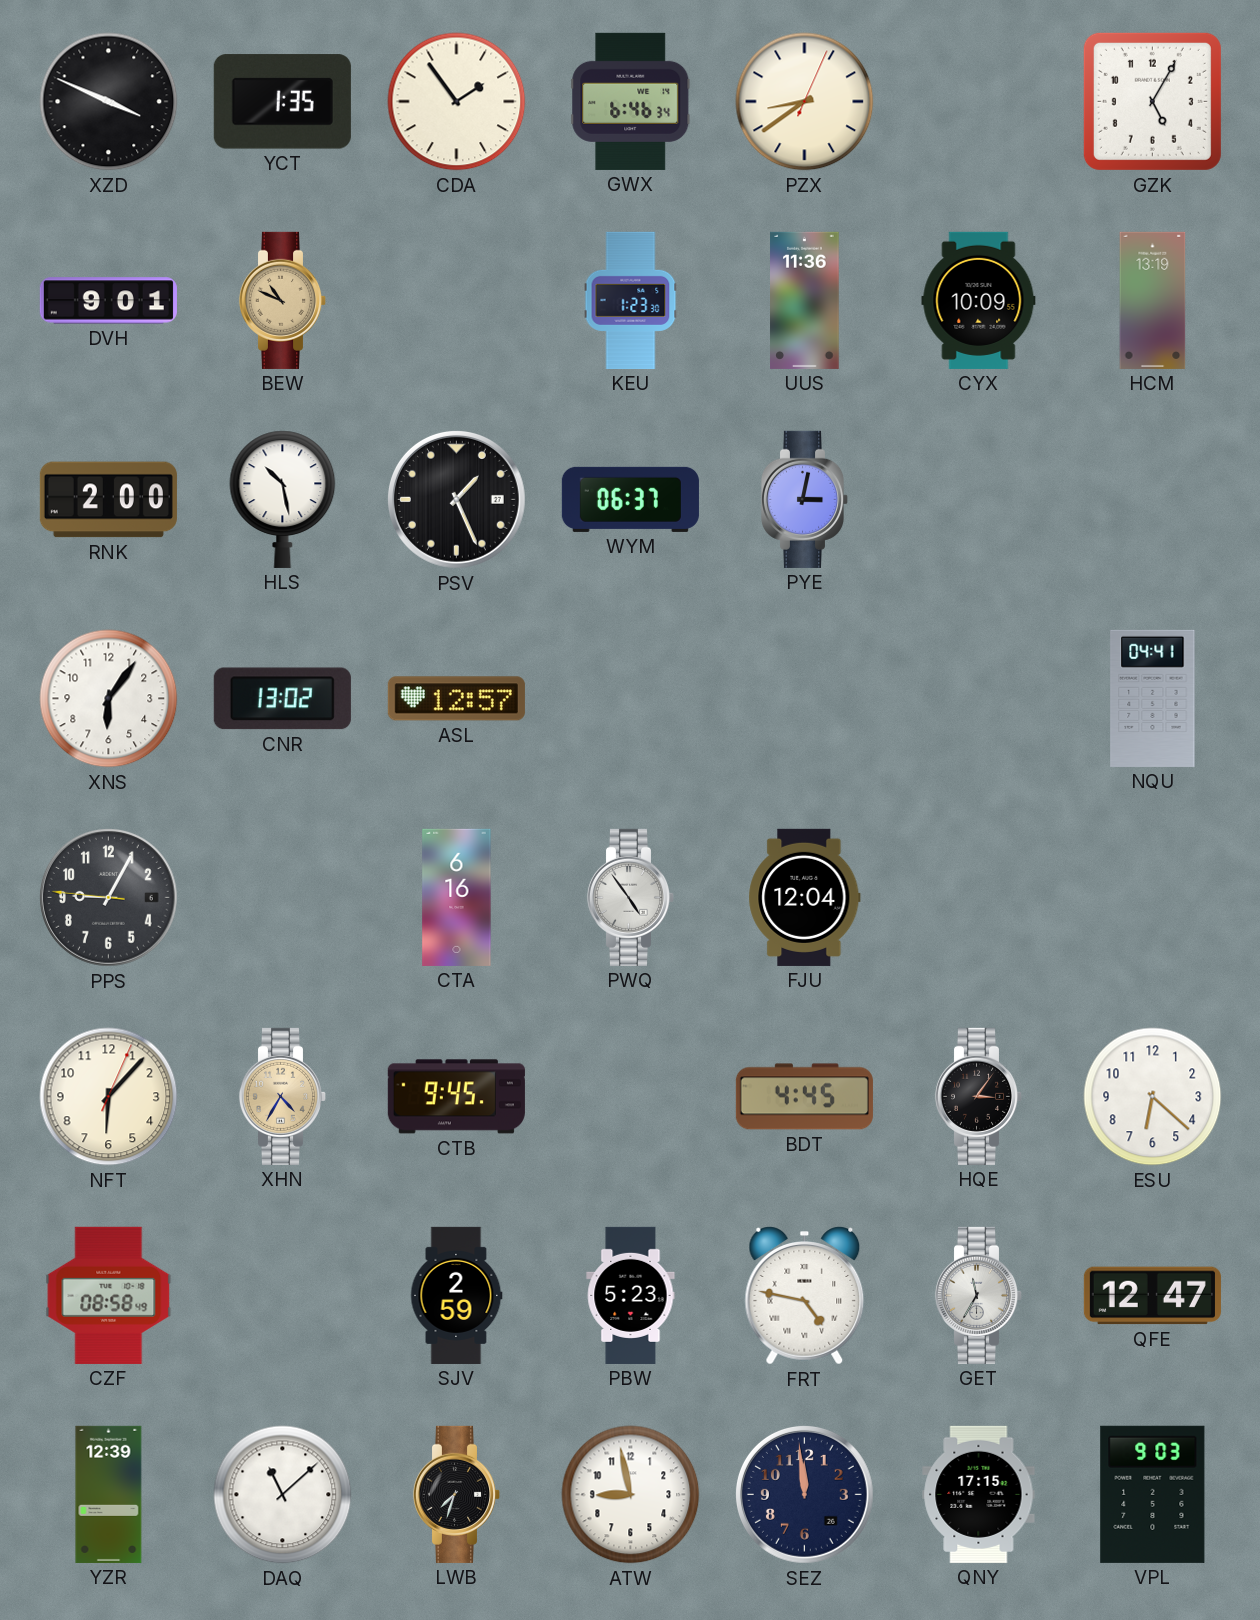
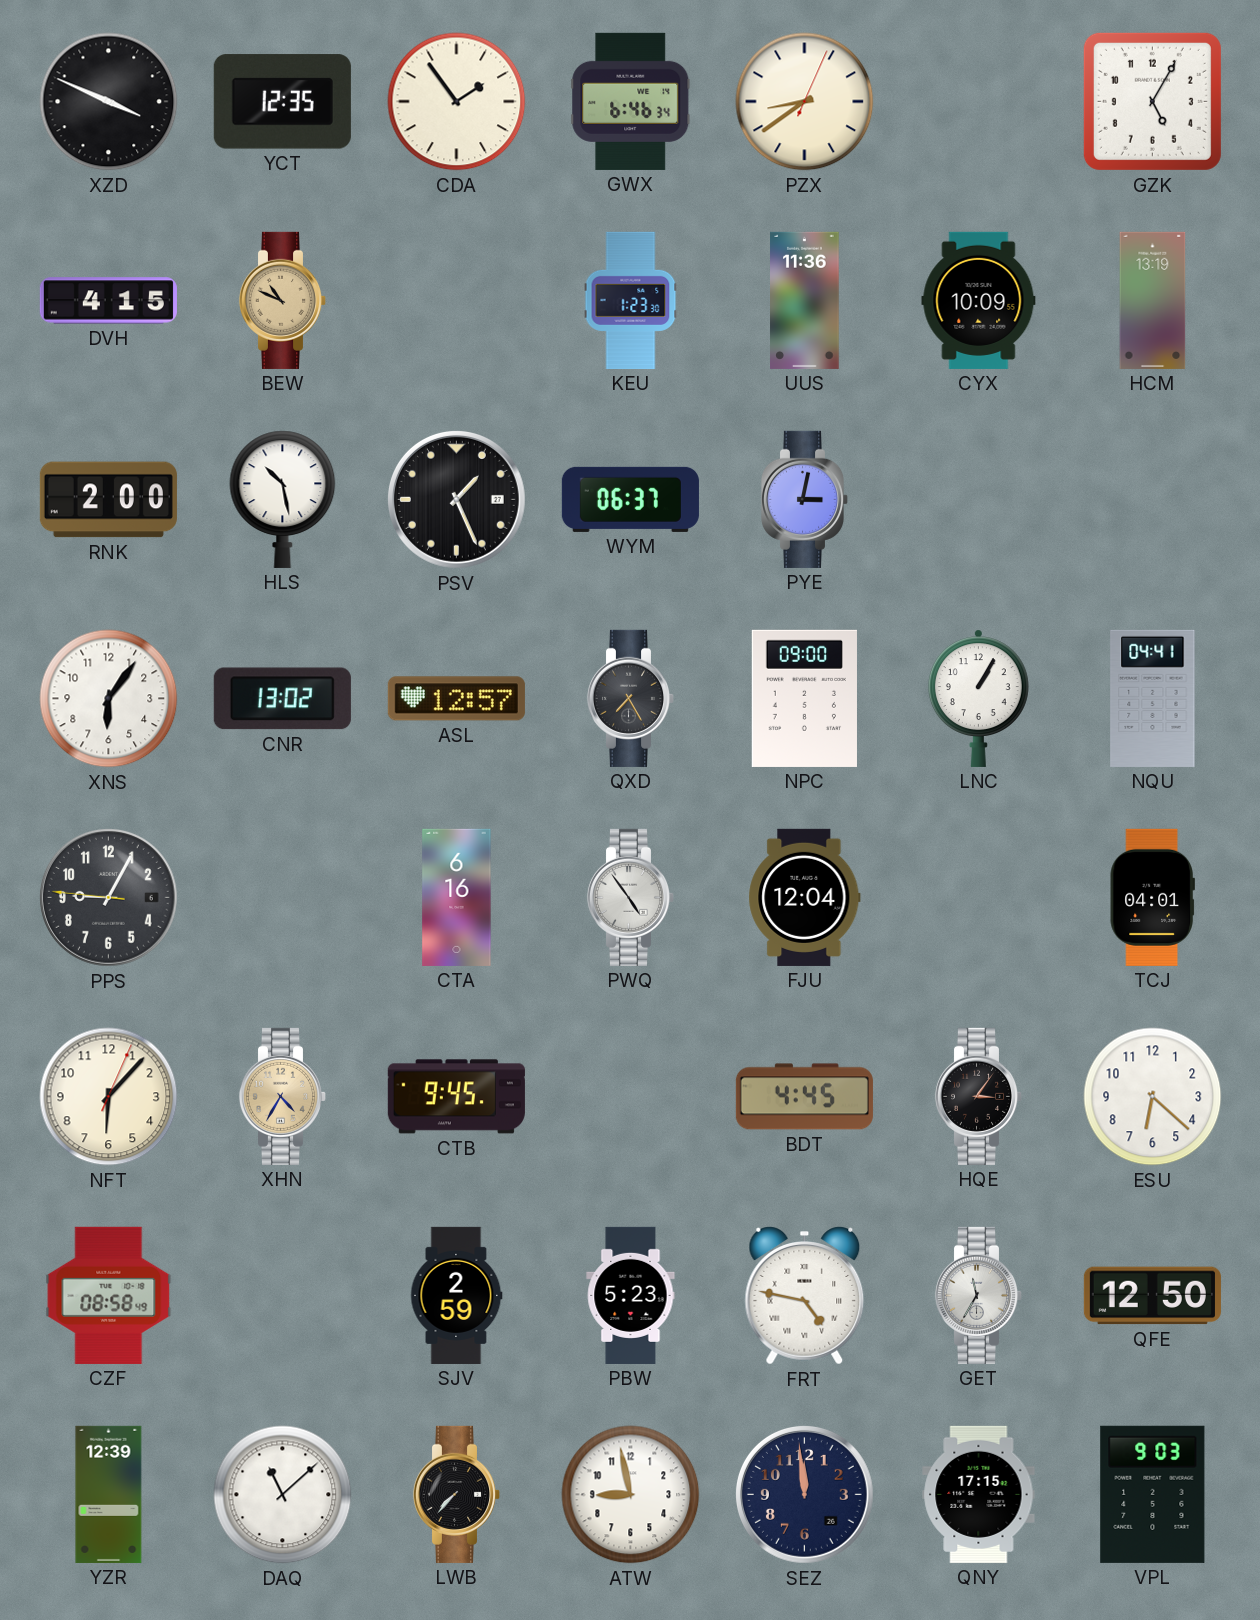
YCT: 1:35 -> 12:35
DVH: 9:01 -> 4:15
QXD: none -> 7:25
NPC: none -> 09:00
LNC: none -> 1:05
TCJ: none -> 04:01
QFE: 12:47 -> 12:50
LWB: 7:33 -> 7:37
